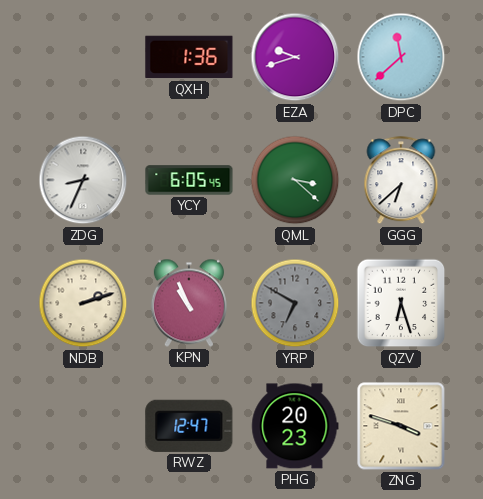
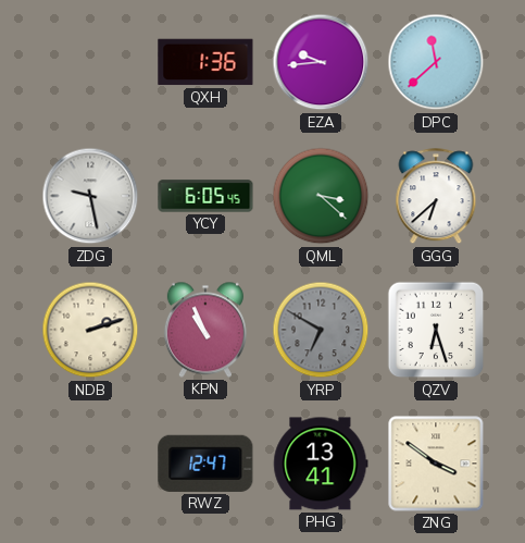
EZA: 9:42 -> 9:44
ZDG: 8:34 -> 9:28
PHG: 20:23 -> 13:41
ZNG: 3:48 -> 3:51
